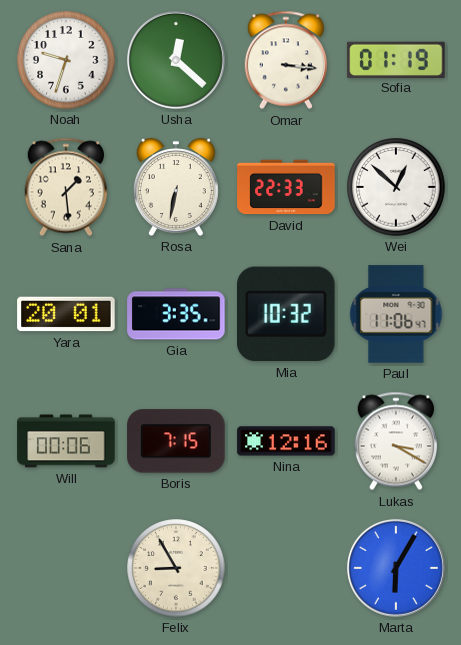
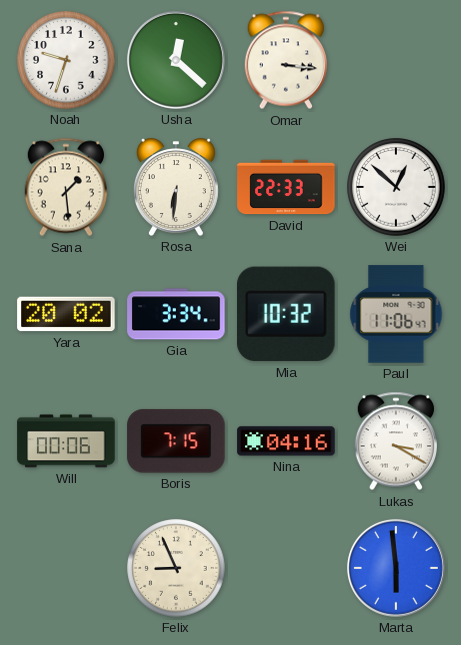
Sofia: 01:19 -> none
Rosa: 6:32 -> 6:31
Yara: 20:01 -> 20:02
Gia: 3:35 -> 3:34
Nina: 12:16 -> 04:16
Felix: 8:55 -> 8:56
Marta: 6:05 -> 5:59
